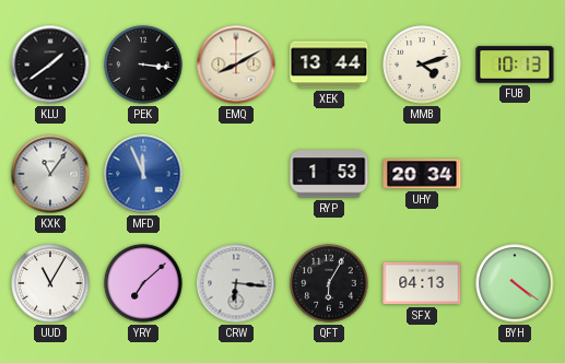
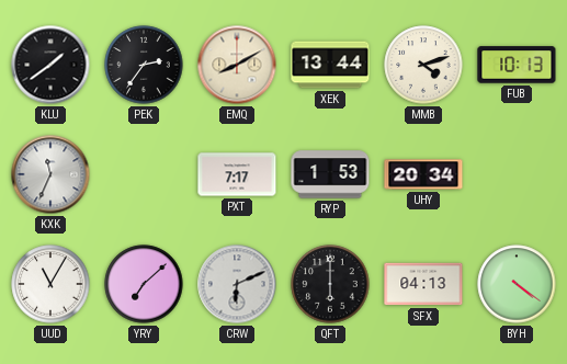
PEK: 3:16 -> 2:36
KXK: 11:06 -> 11:34
MFD: 11:56 -> none
PXT: none -> 7:17
CRW: 6:16 -> 6:11
QFT: 6:05 -> 6:00
